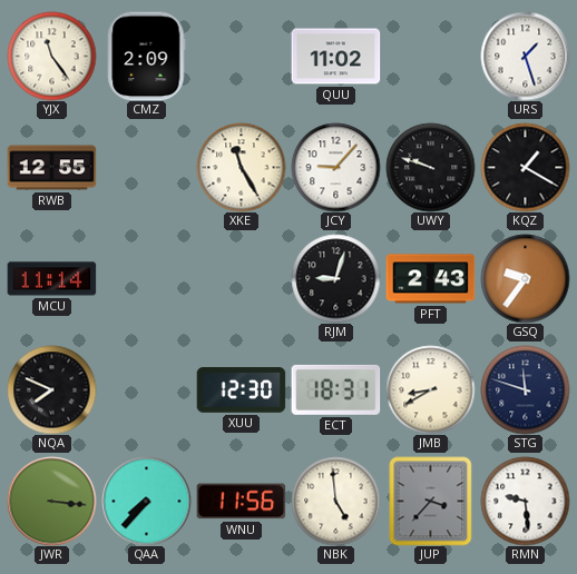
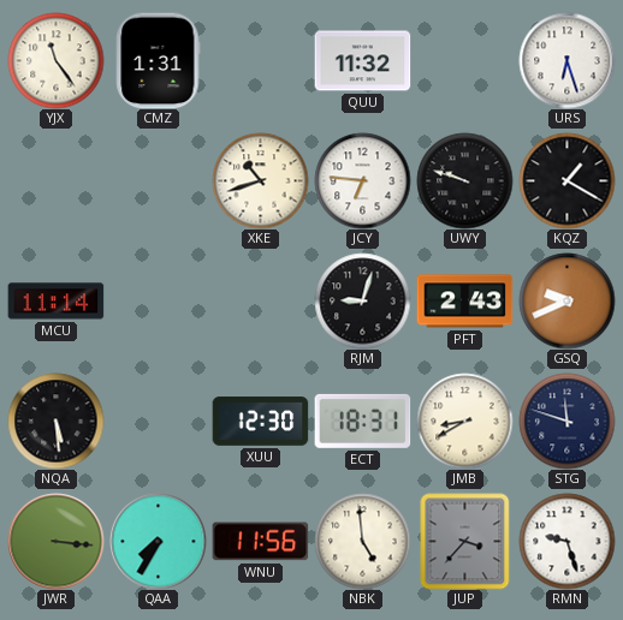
CMZ: 2:09 -> 1:31
QUU: 11:02 -> 11:32
URS: 1:27 -> 6:27
RWB: 12:55 -> none
XKE: 11:25 -> 10:42
JCY: 9:07 -> 6:46
GSQ: 9:36 -> 9:41
NQA: 7:49 -> 5:29
QAA: 7:37 -> 7:35
RMN: 9:29 -> 9:27
